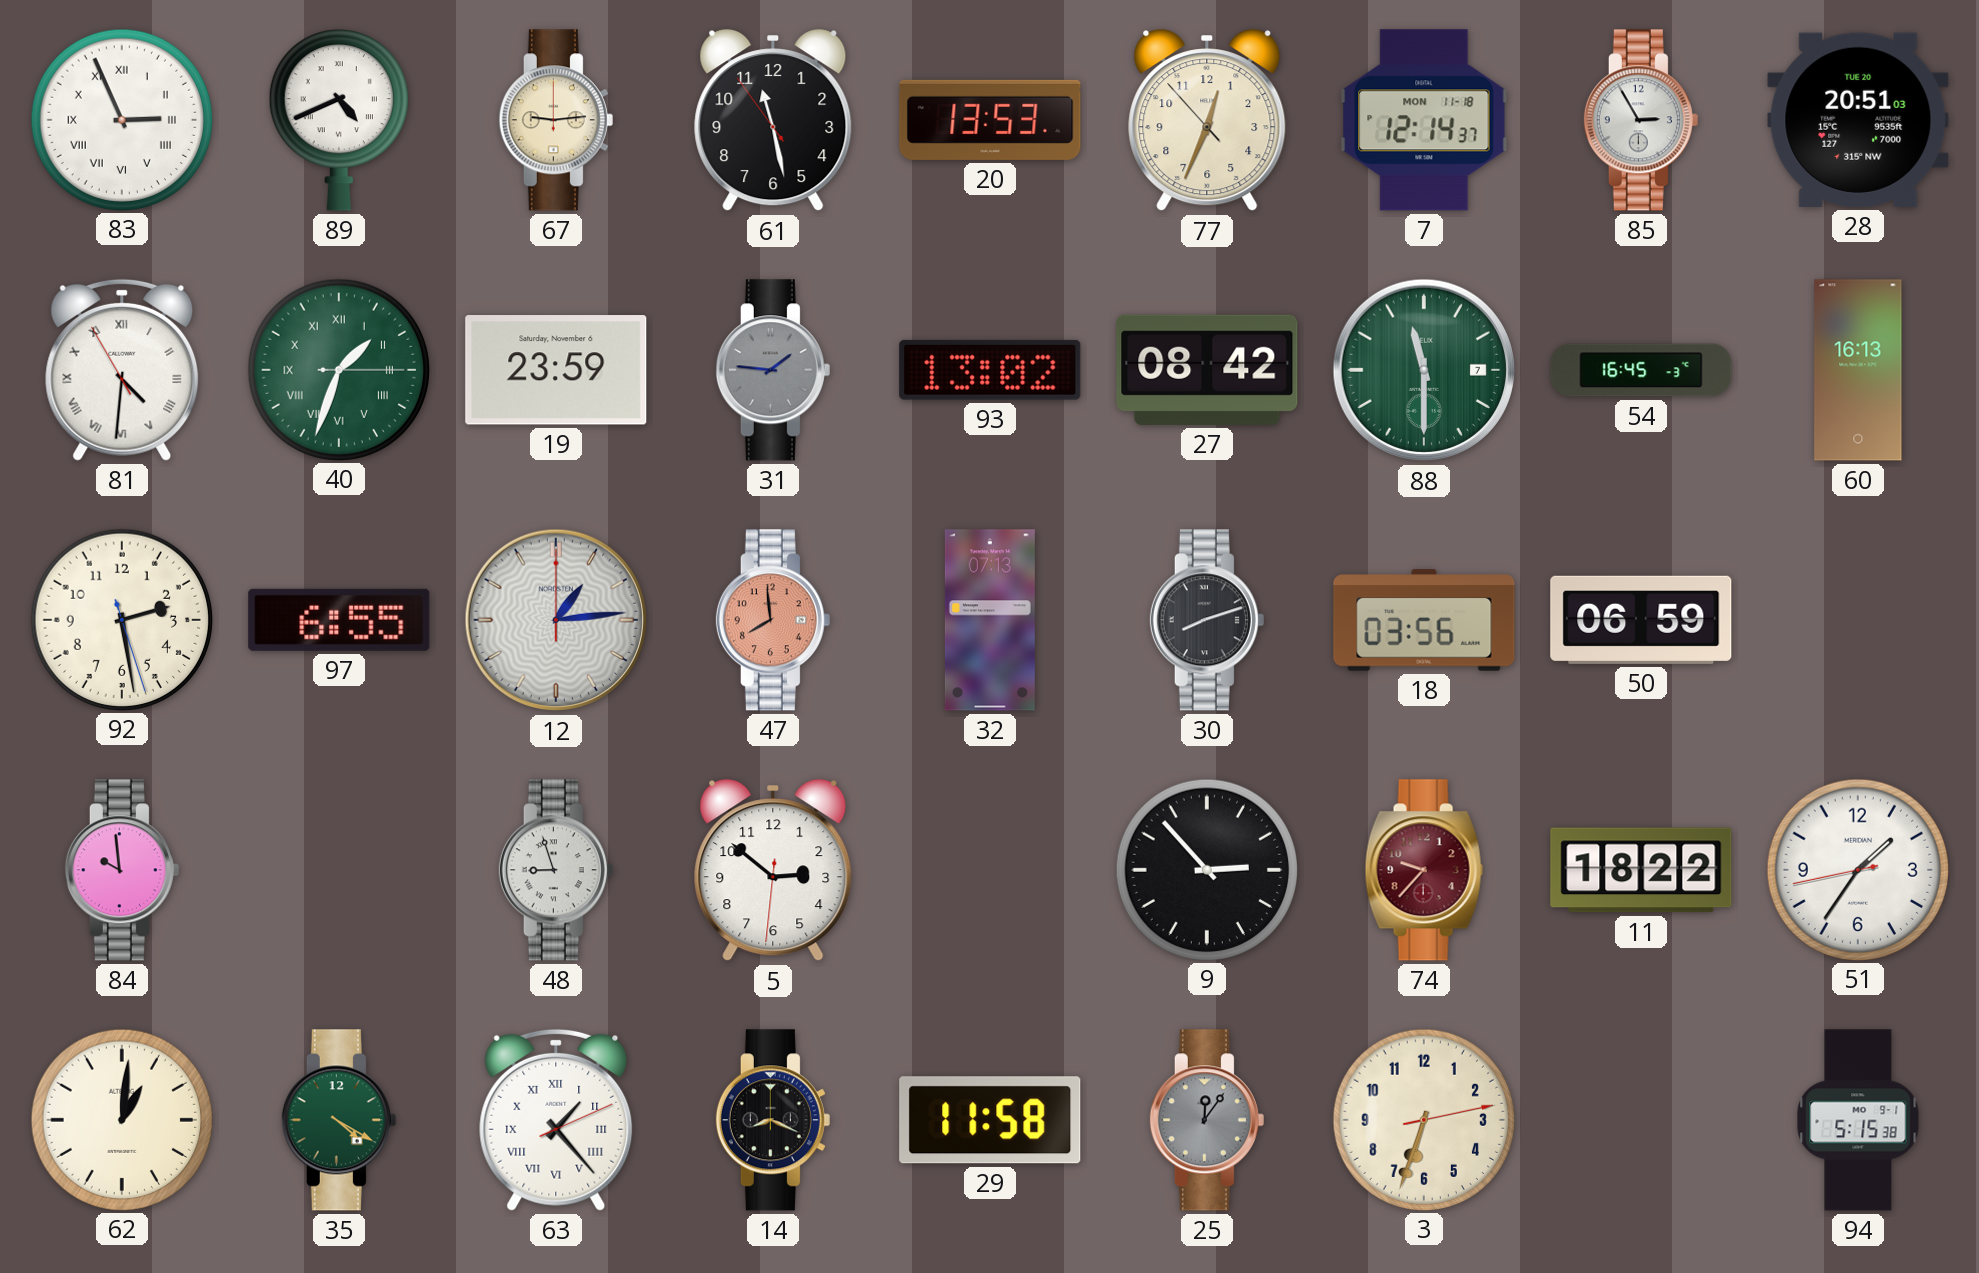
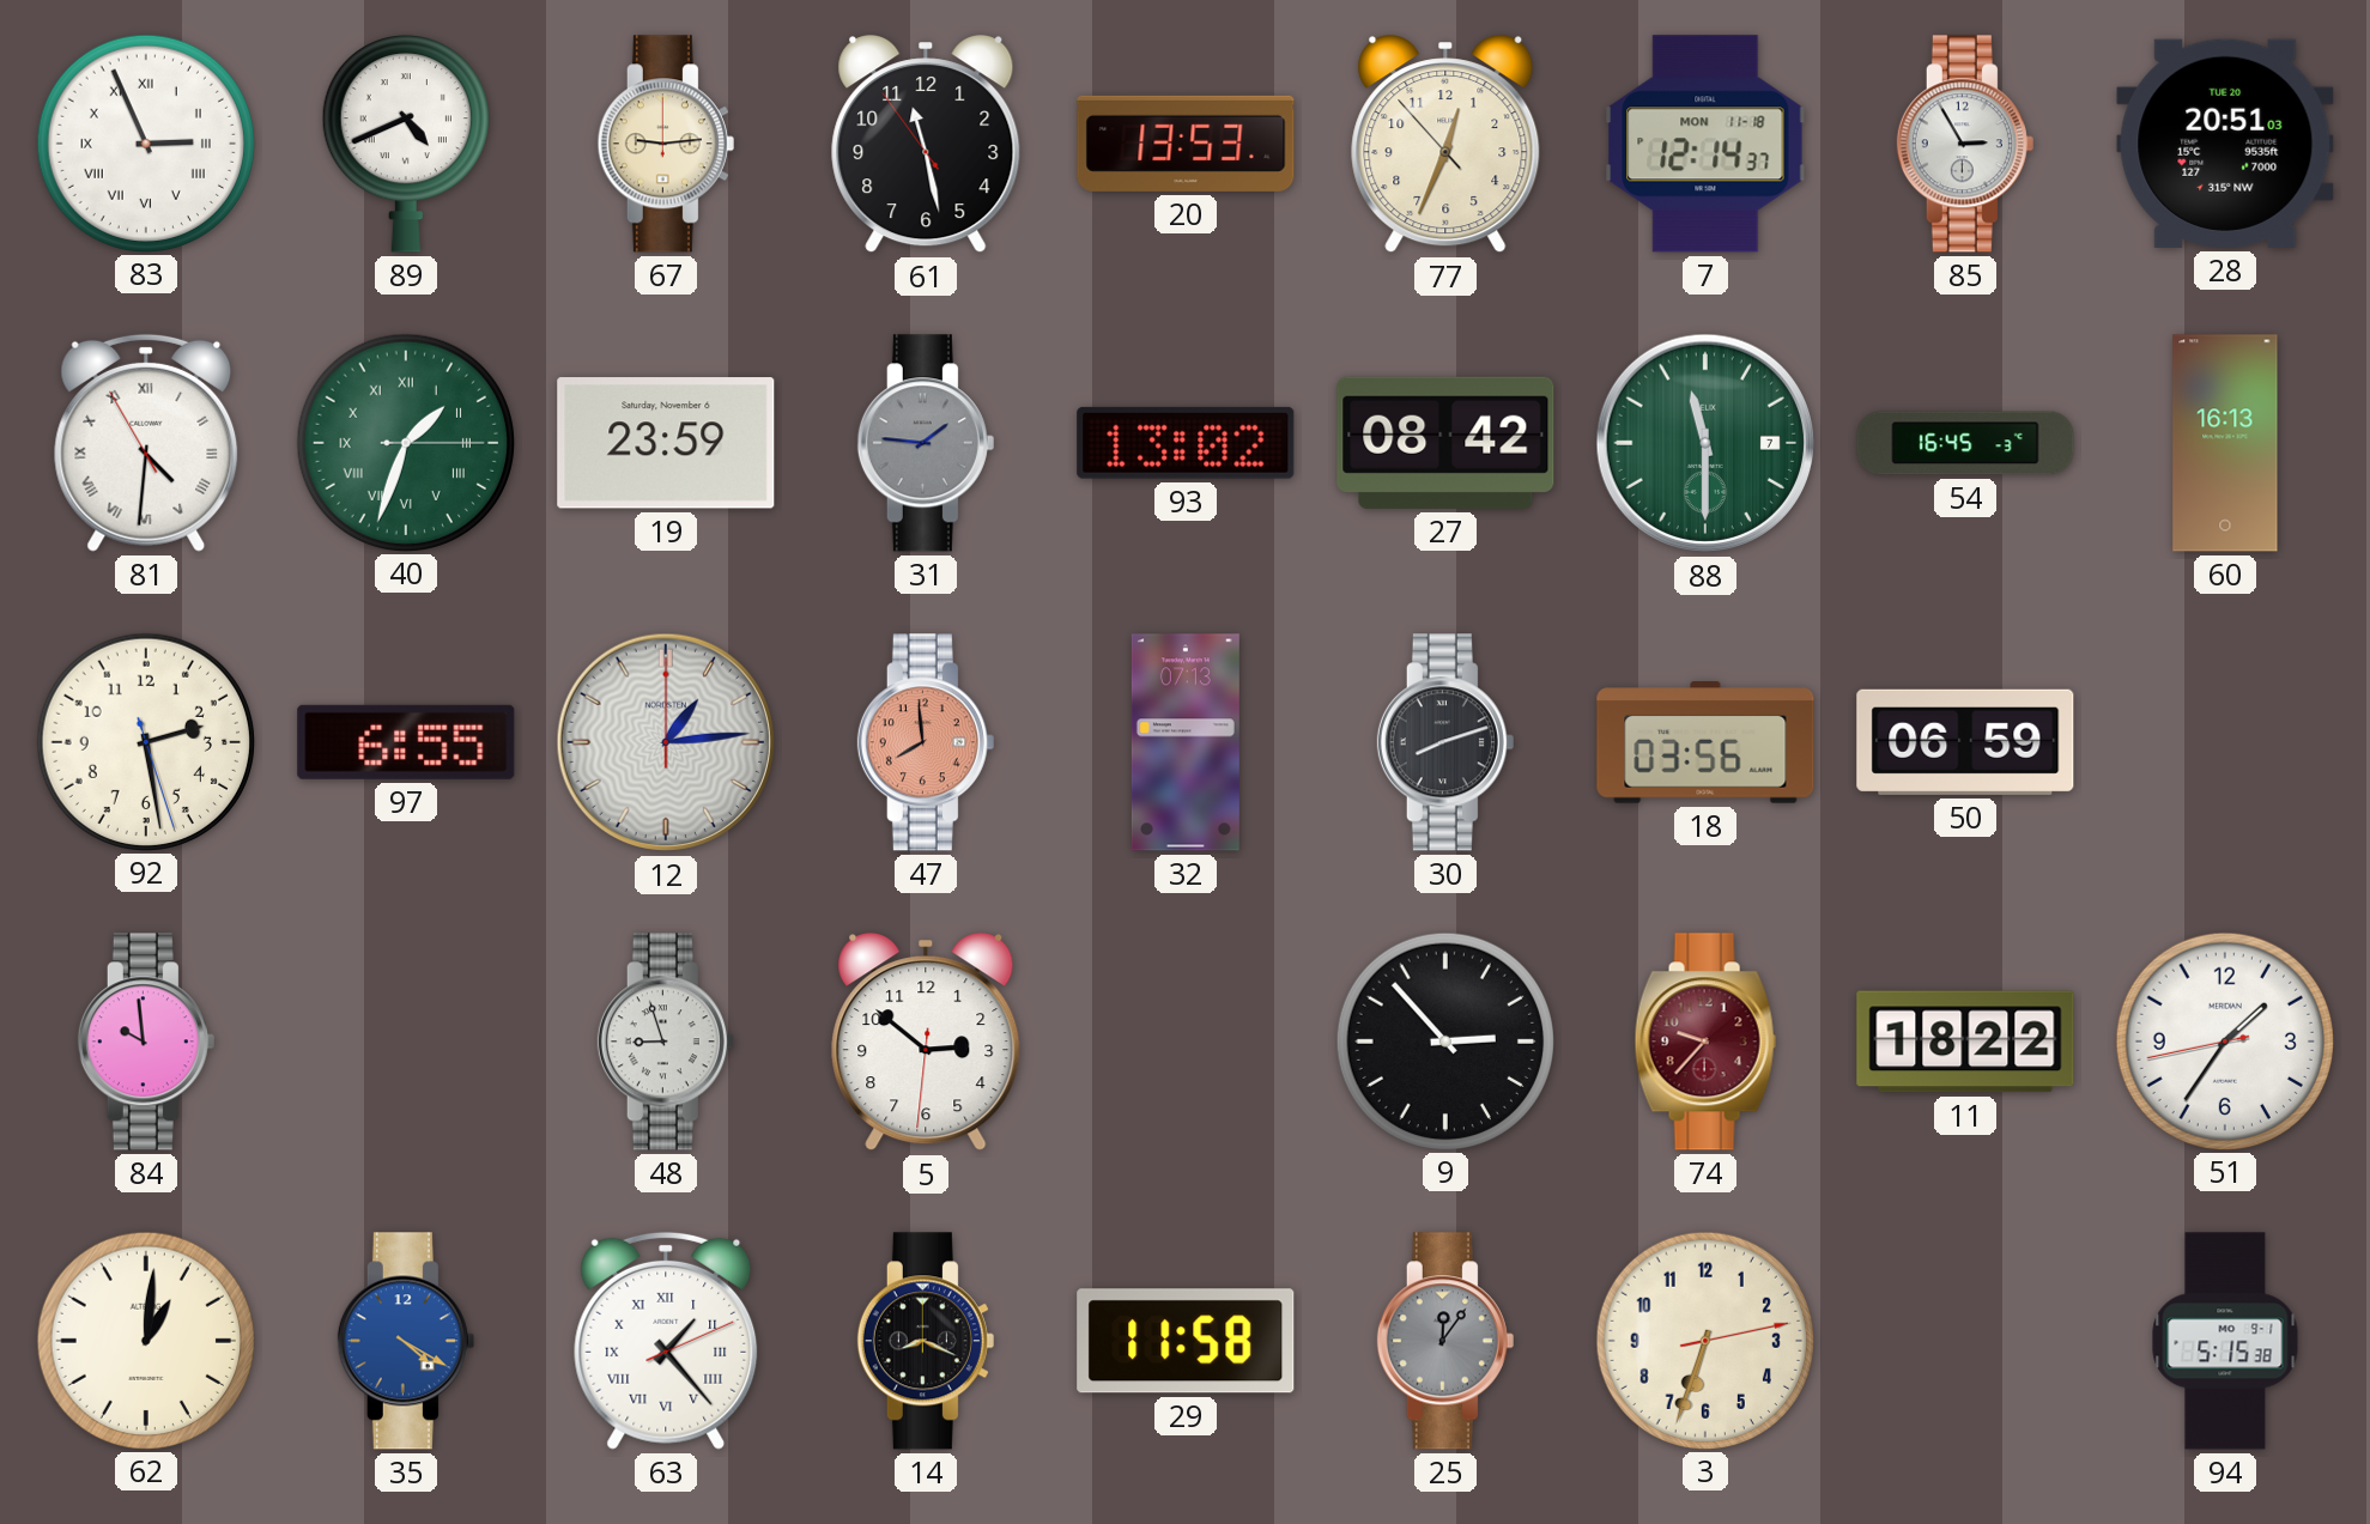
35 dial: green -> blue
